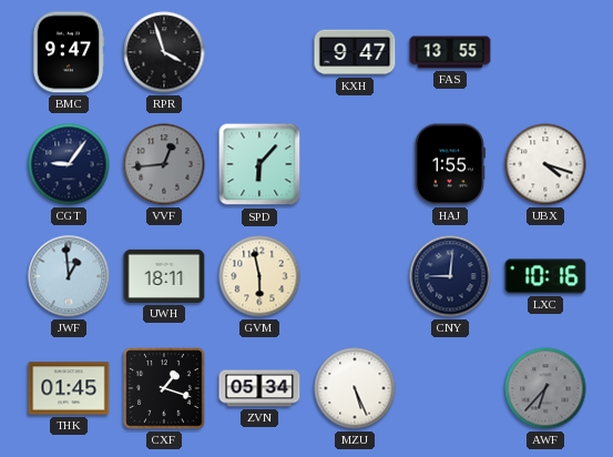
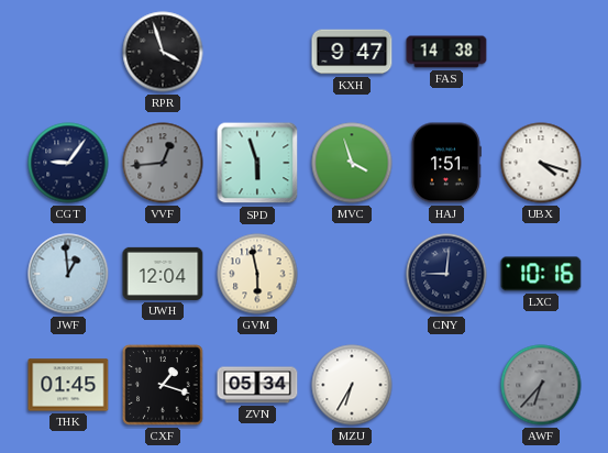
BMC: 9:47 -> none
FAS: 13:55 -> 14:38
SPD: 6:07 -> 5:57
MVC: none -> 3:57
HAJ: 1:55 -> 1:51
UWH: 18:11 -> 12:04
MZU: 5:26 -> 6:35
